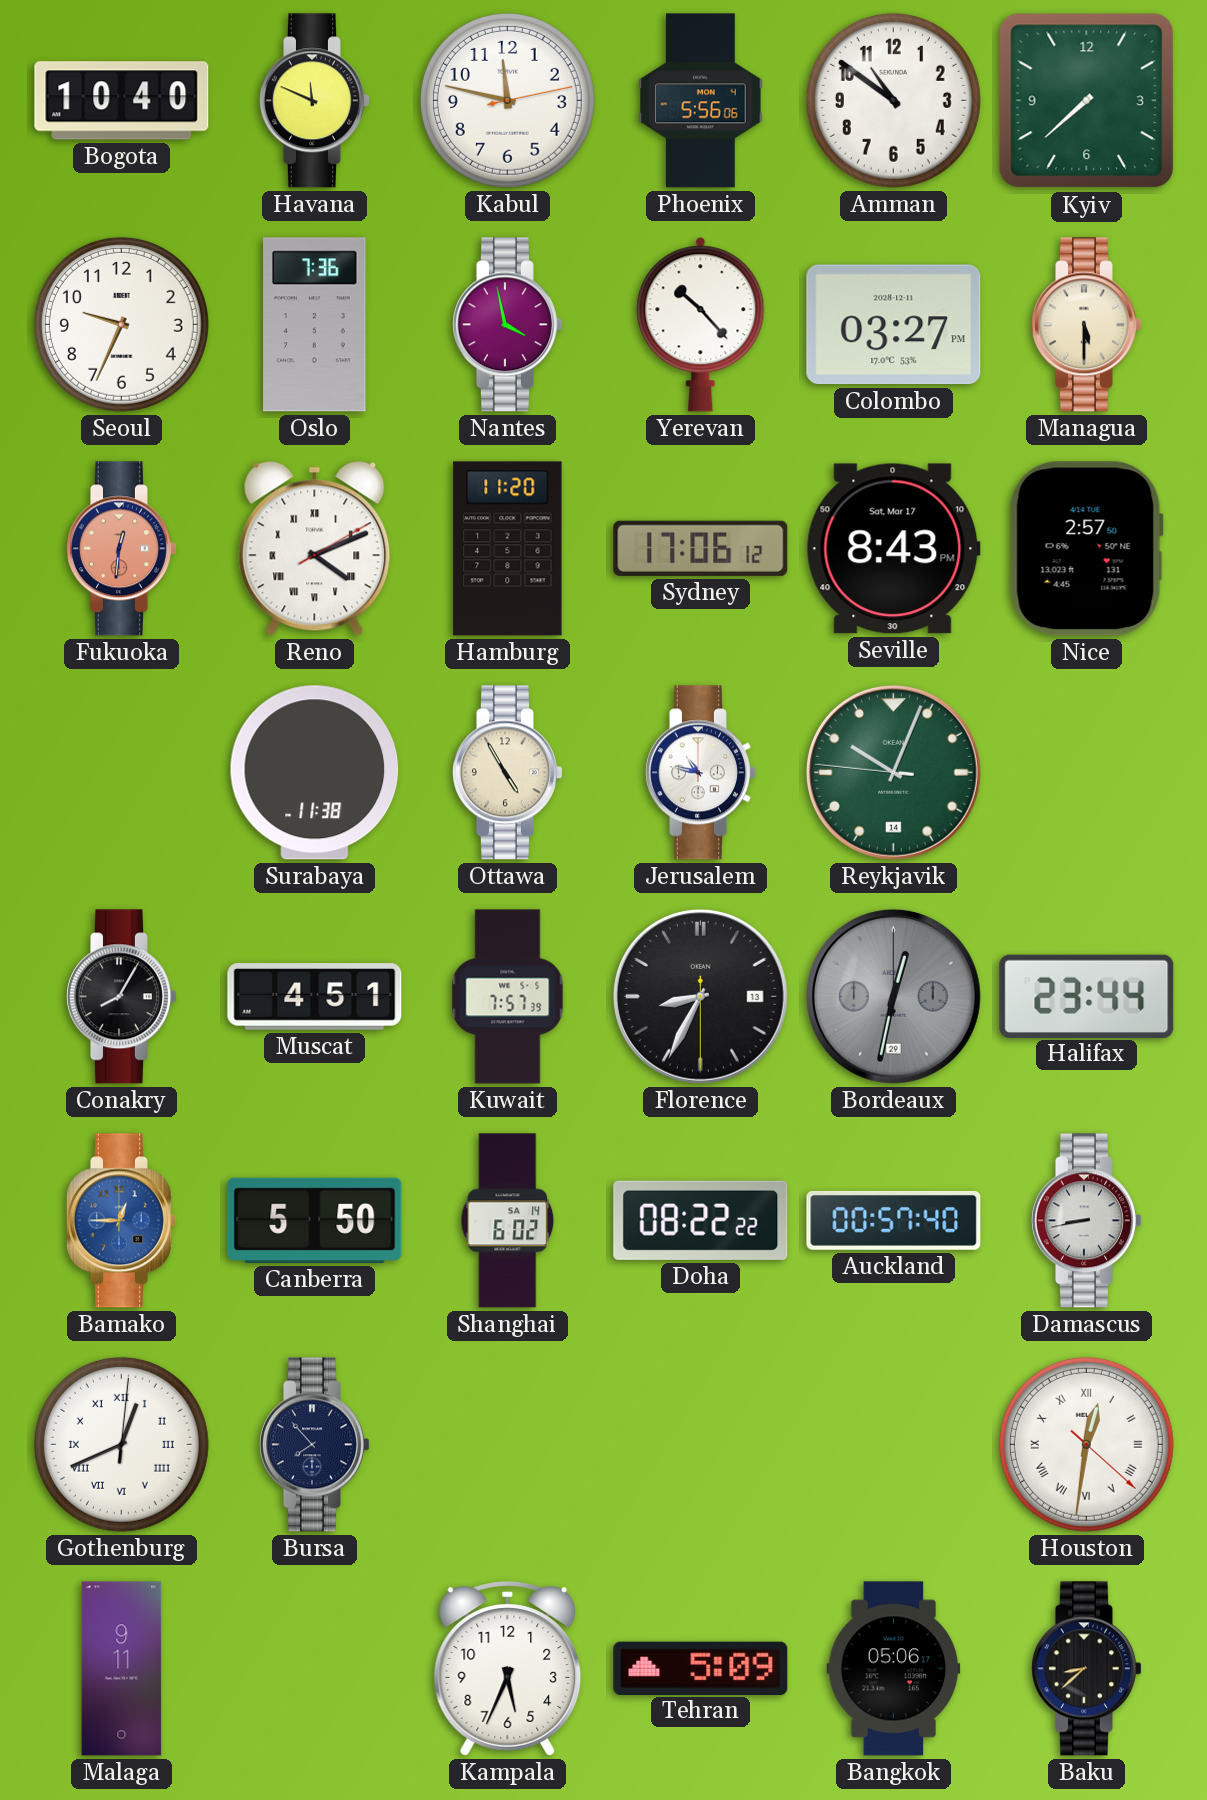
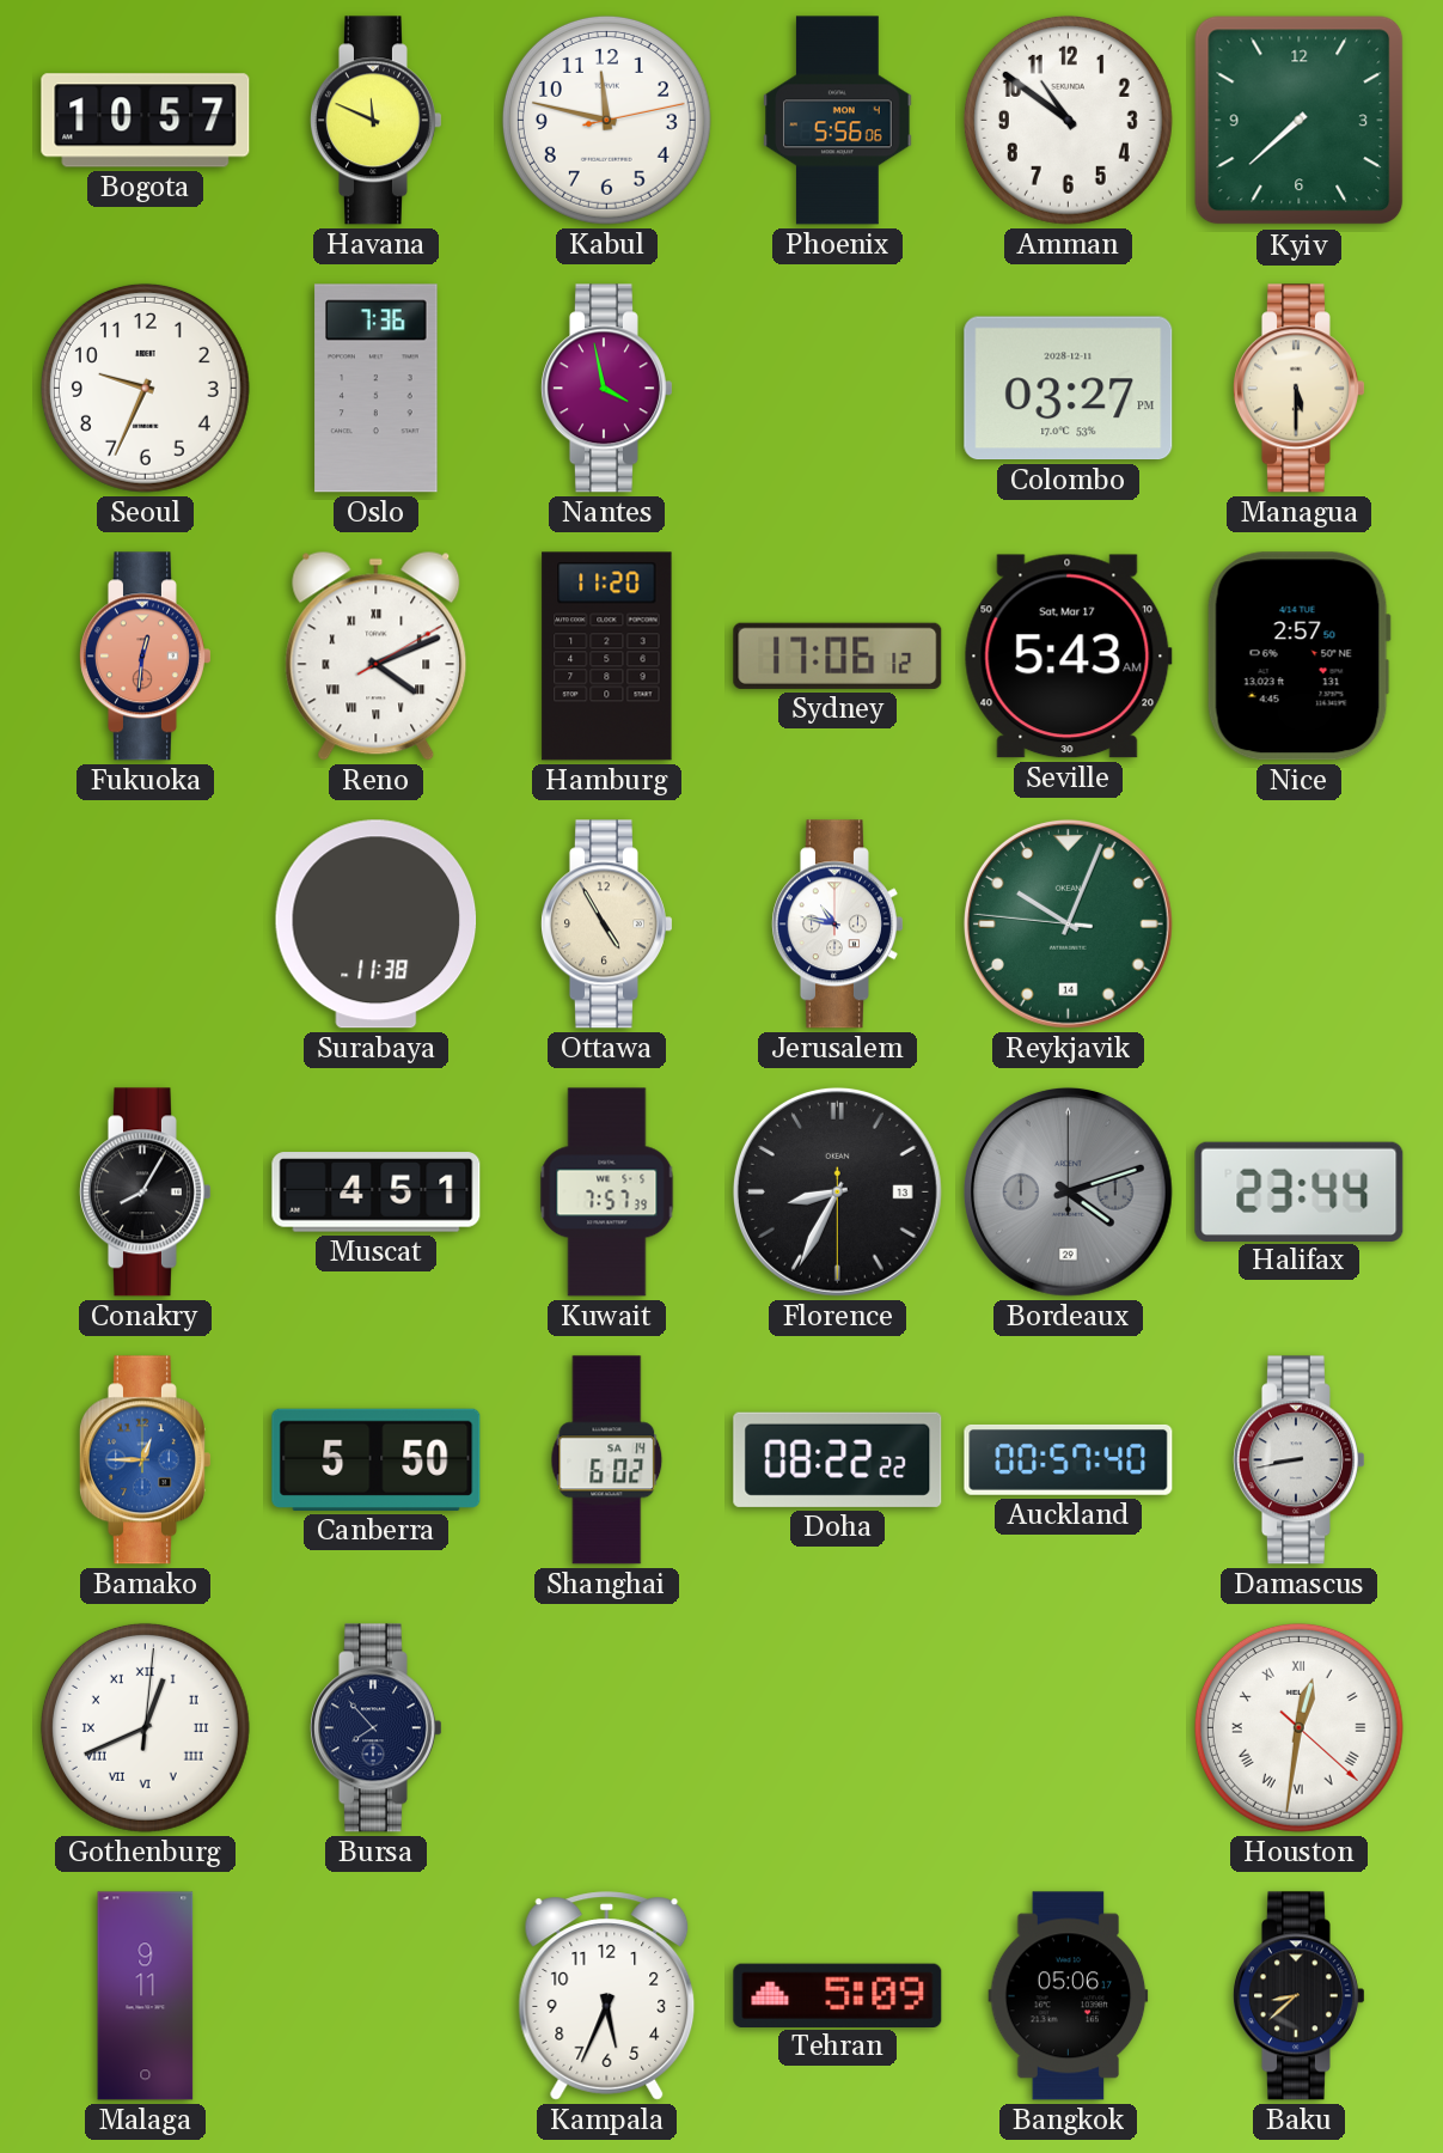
Bogota: 10:40 -> 10:57
Yerevan: 10:23 -> none
Seville: 8:43 -> 5:43
Bordeaux: 12:32 -> 4:12
